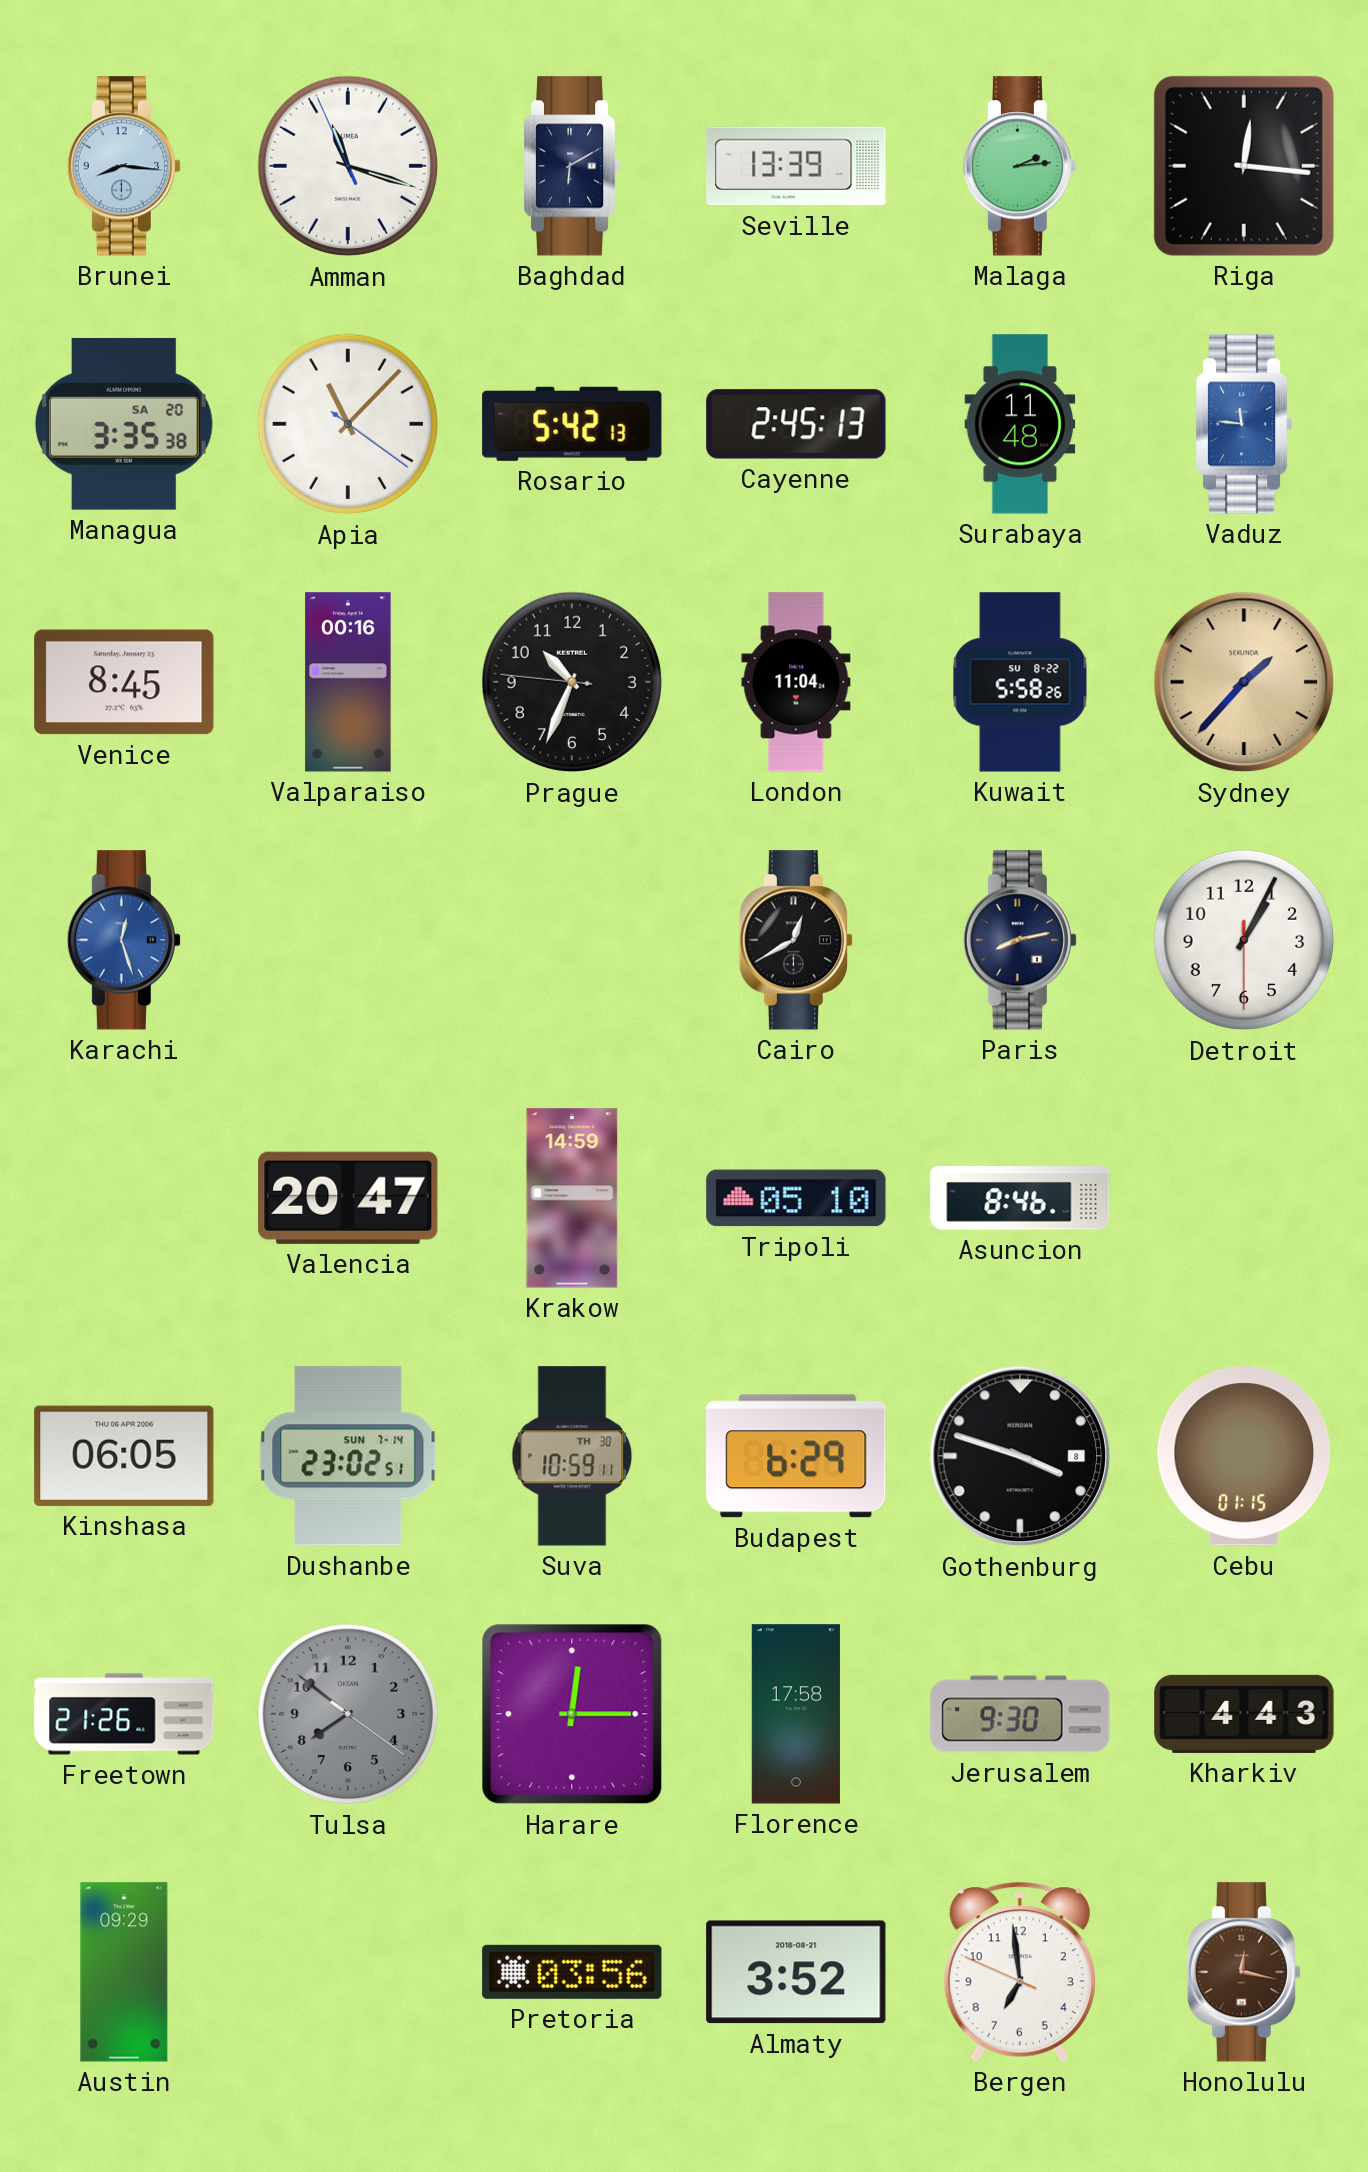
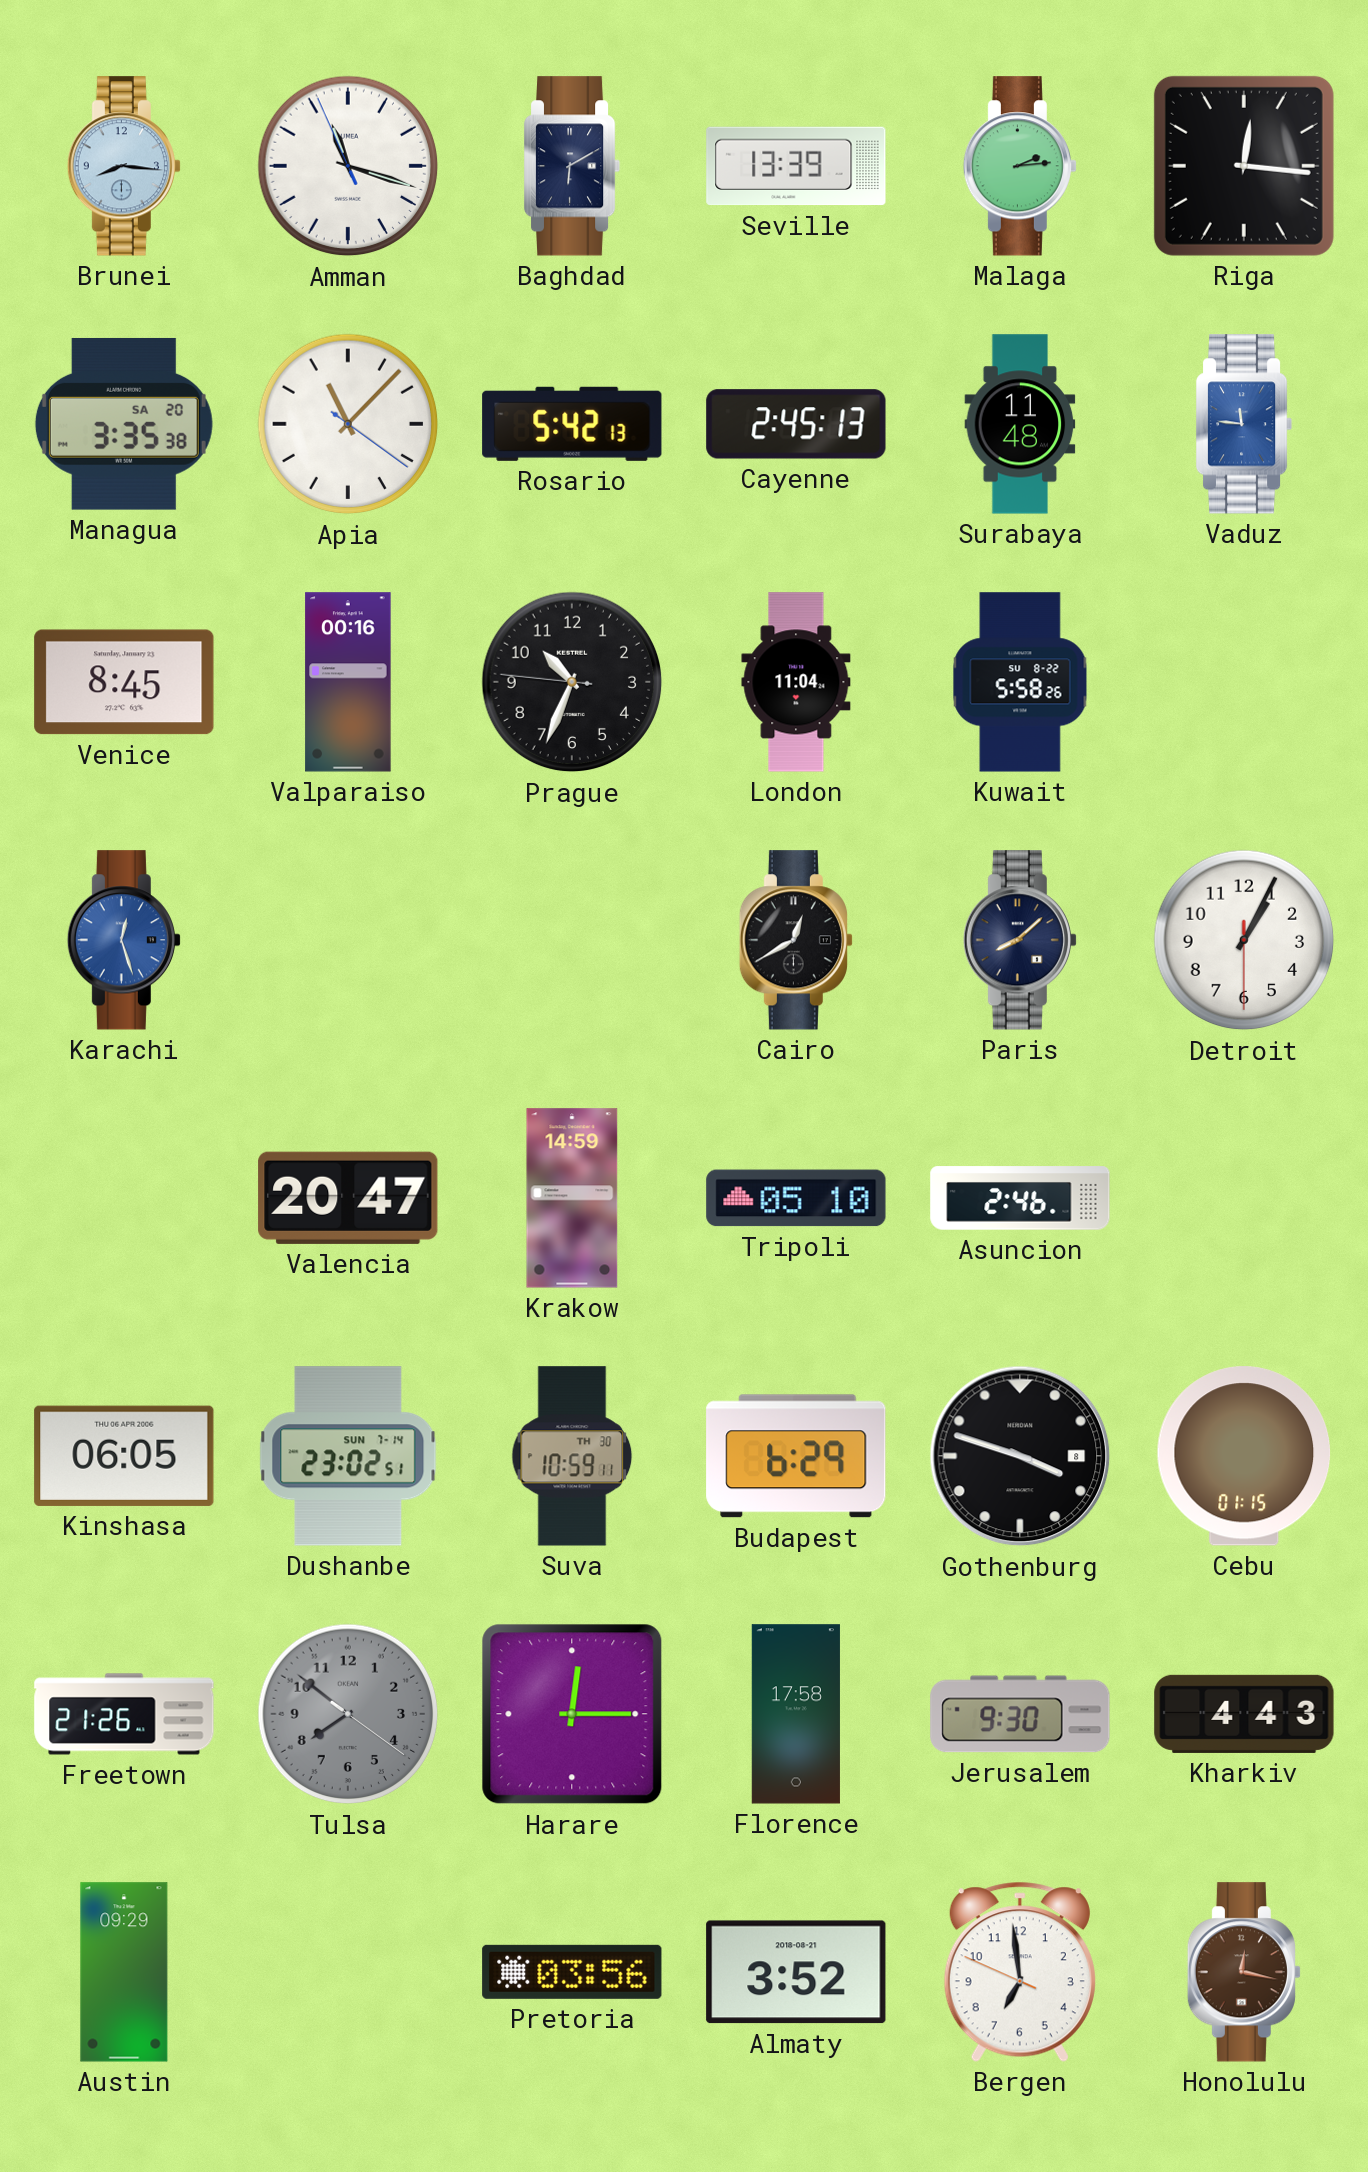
Sydney: 1:37 -> none
Paris: 8:13 -> 8:08
Asuncion: 8:46 -> 2:46
